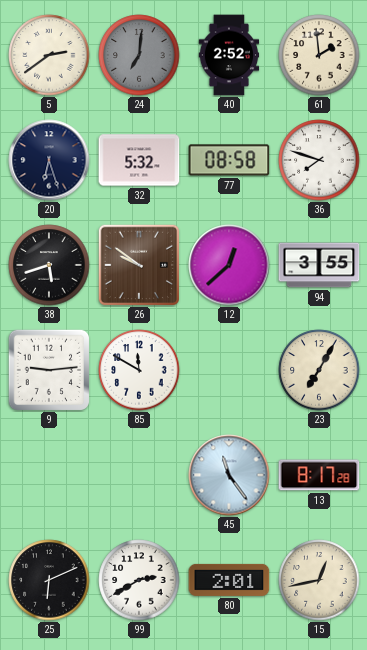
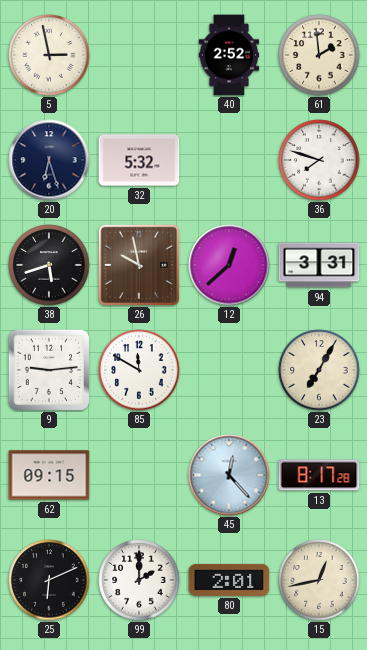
5: 2:39 -> 2:58
24: 7:01 -> none
77: 08:58 -> none
26: 9:51 -> 9:58
94: 3:55 -> 3:31
62: none -> 09:15
45: 11:24 -> 12:23
99: 2:40 -> 2:00
